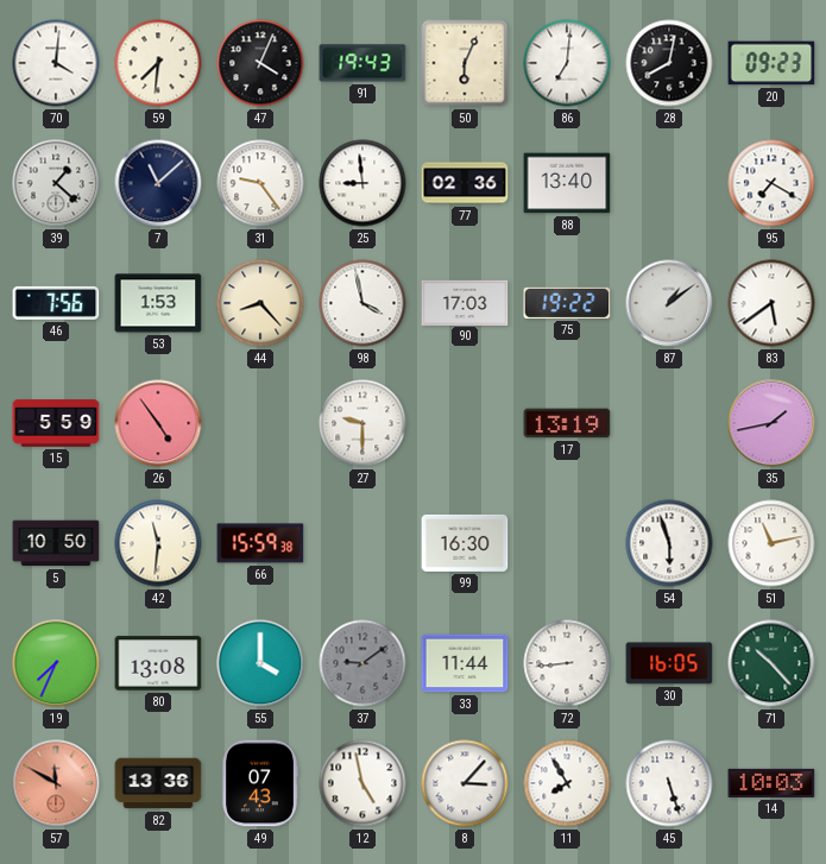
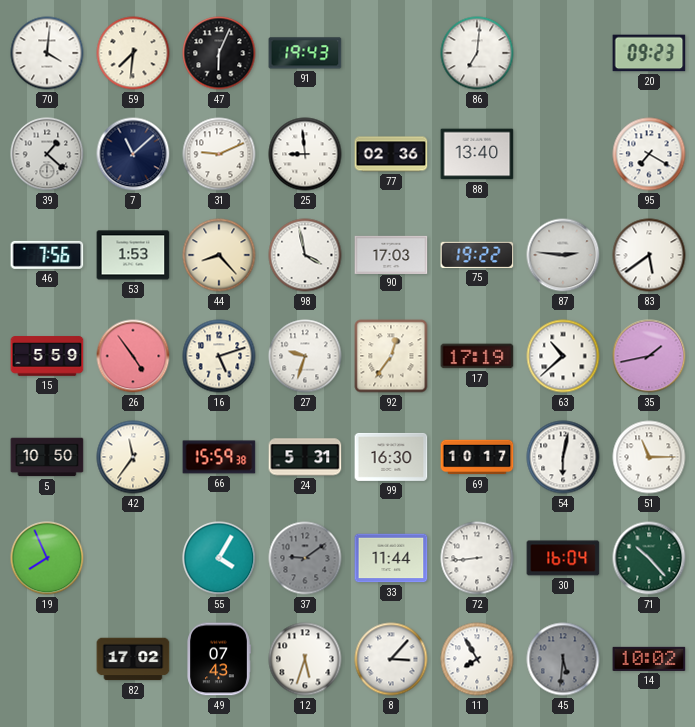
47: 4:04 -> 6:04
50: 6:04 -> none
28: 8:02 -> none
31: 9:24 -> 9:11
87: 1:09 -> 2:46
16: none -> 5:12
27: 9:30 -> 9:33
92: none -> 12:36
17: 13:19 -> 17:19
63: none -> 10:38
42: 11:31 -> 11:36
24: none -> 5:31
69: none -> 10:17
54: 5:57 -> 6:02
51: 11:13 -> 11:15
19: 7:34 -> 7:56
80: 13:08 -> none
55: 4:00 -> 4:05
30: 16:05 -> 16:04
57: 11:50 -> none
82: 13:36 -> 17:02
12: 4:58 -> 5:33
45: 5:27 -> 5:31
45 dial: white -> grey
14: 10:03 -> 10:02
